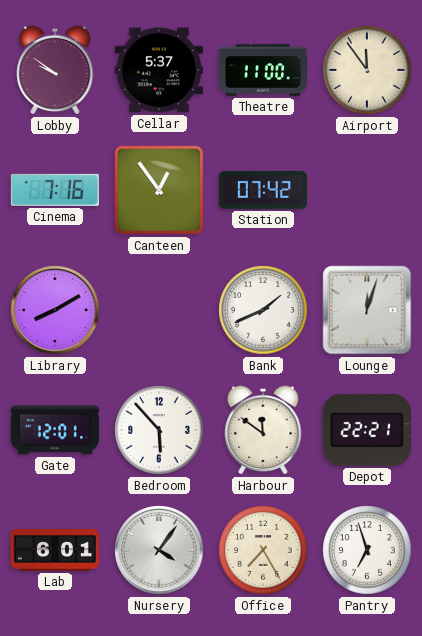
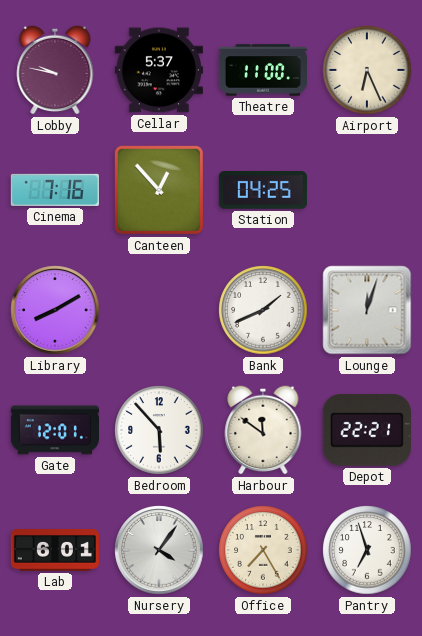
Lobby: 9:51 -> 9:47
Airport: 11:54 -> 6:26
Canteen: 12:54 -> 12:53
Station: 07:42 -> 04:25
